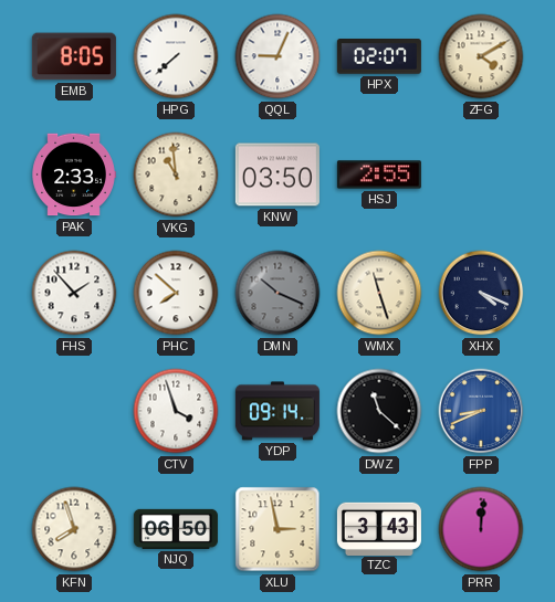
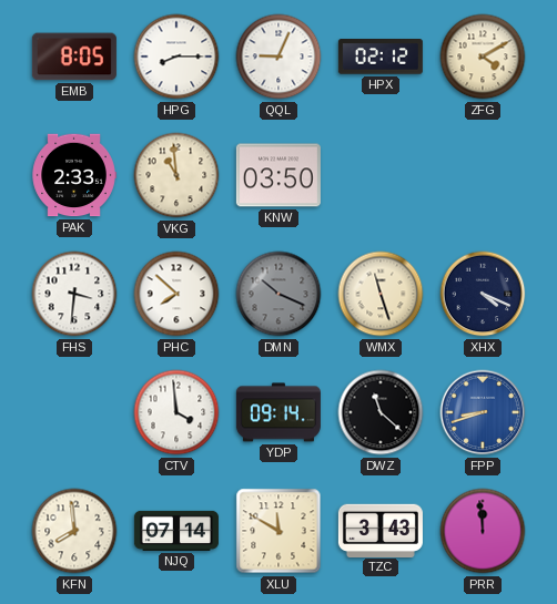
HPG: 7:38 -> 8:15
HPX: 02:07 -> 02:12
HSJ: 2:55 -> none
FHS: 1:53 -> 3:31
CTV: 3:57 -> 3:59
FPP: 8:41 -> 8:42
KFN: 7:57 -> 7:59
NJQ: 06:50 -> 07:14
XLU: 2:58 -> 11:50
PRR: 12:01 -> 11:59
